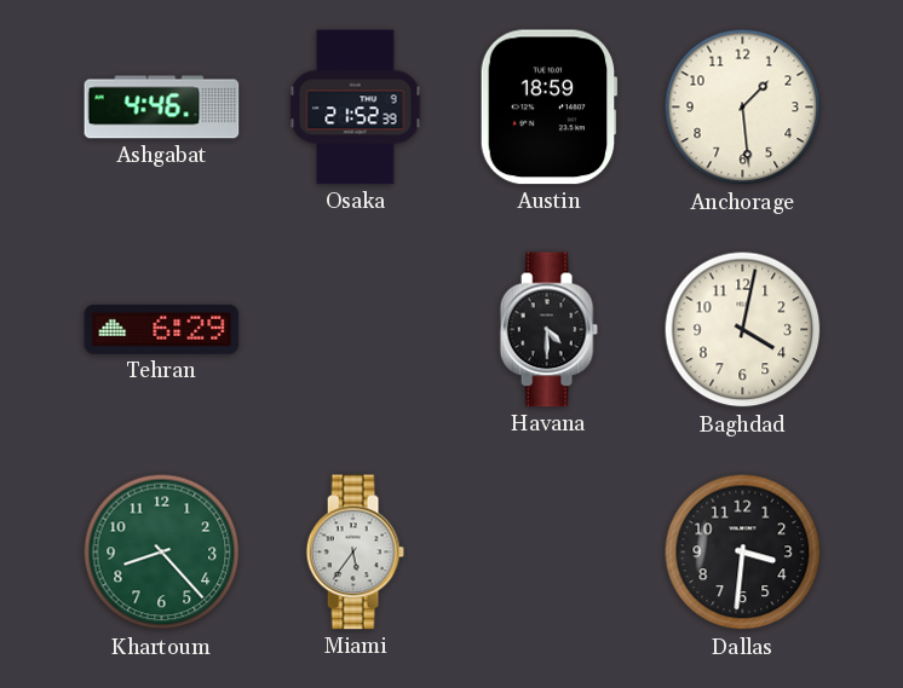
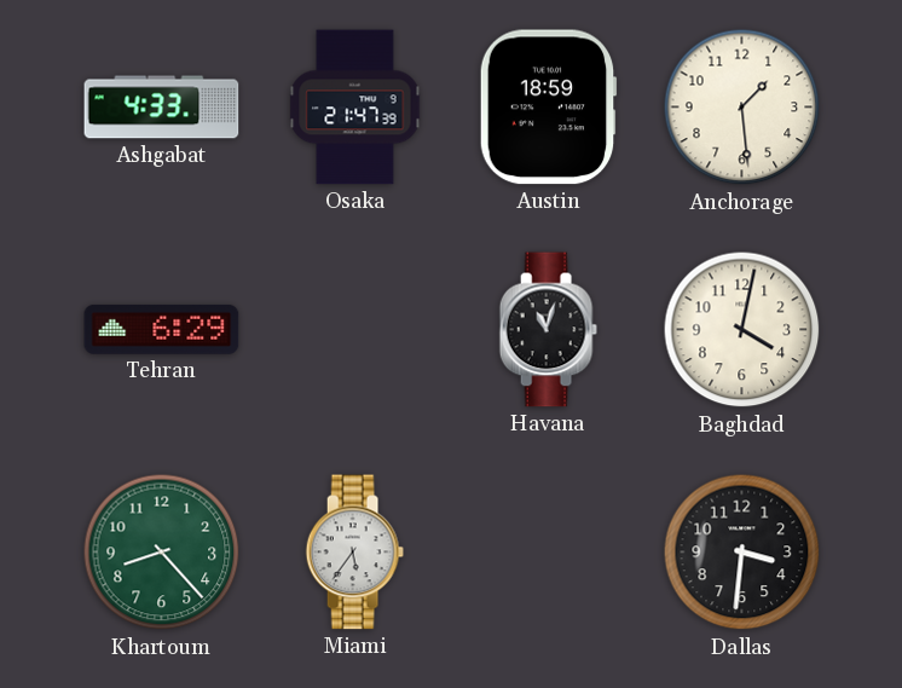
Ashgabat: 4:46 -> 4:33
Osaka: 21:52 -> 21:47
Havana: 4:30 -> 11:03
